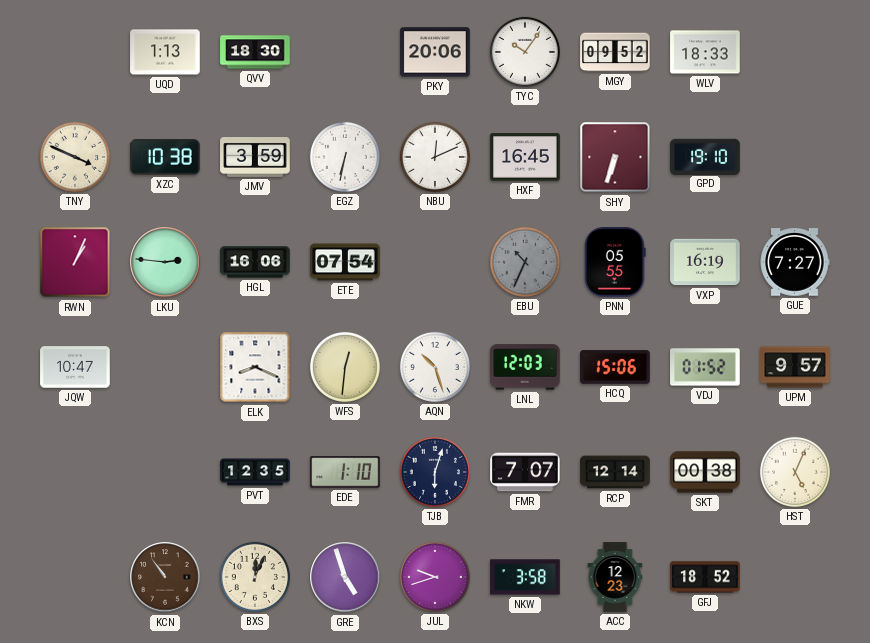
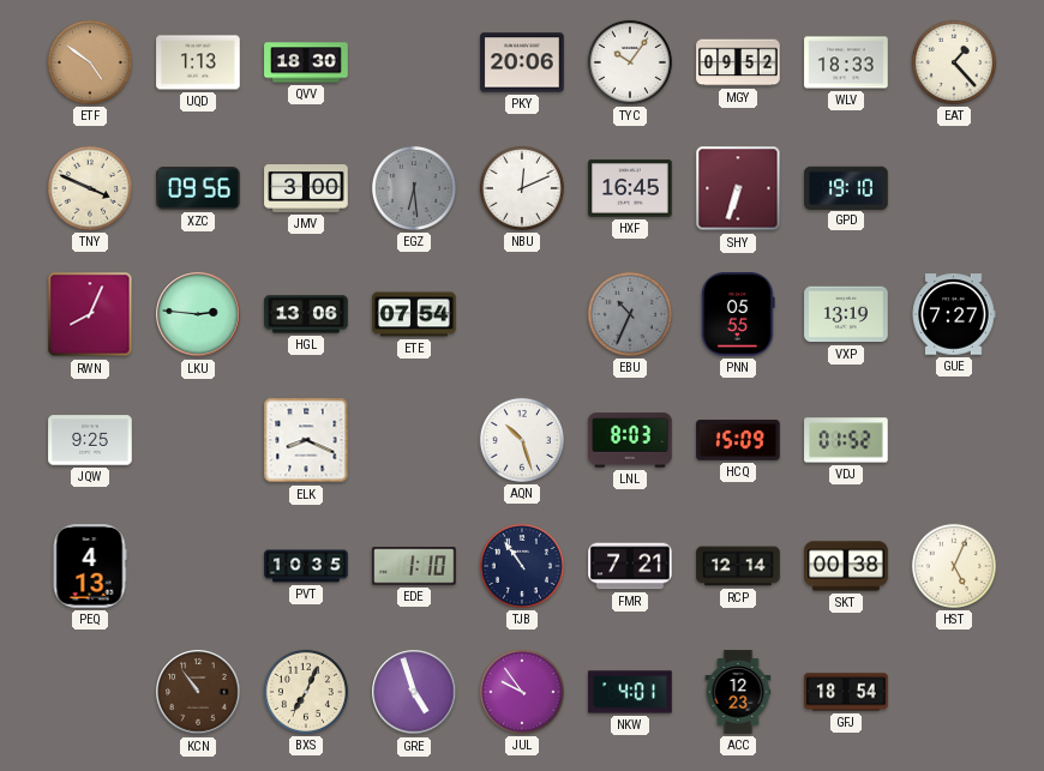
ETF: none -> 4:51
EAT: none -> 1:23
XZC: 10:38 -> 09:56
JMV: 3:59 -> 3:00
EGZ: 6:32 -> 6:29
EGZ dial: white -> grey
RWN: 1:04 -> 8:04
HGL: 16:06 -> 13:06
VXP: 16:19 -> 13:19
JQW: 10:47 -> 9:25
WFS: 12:31 -> none
LNL: 12:03 -> 8:03
HCQ: 15:06 -> 15:09
UPM: 9:57 -> none
PEQ: none -> 4:13
PVT: 12:35 -> 10:35
TJB: 6:03 -> 10:54
FMR: 7:07 -> 7:21
BXS: 12:04 -> 7:04
JUL: 9:42 -> 9:54
NKW: 3:58 -> 4:01
GFJ: 18:52 -> 18:54
